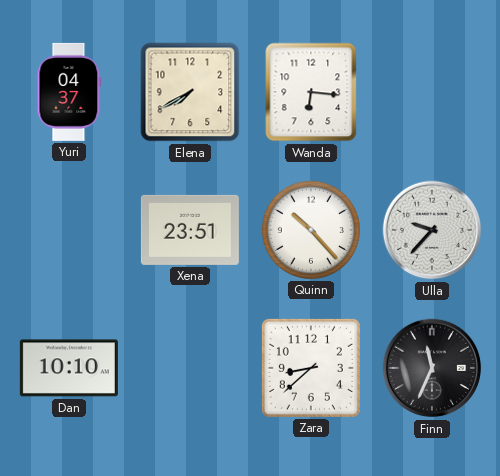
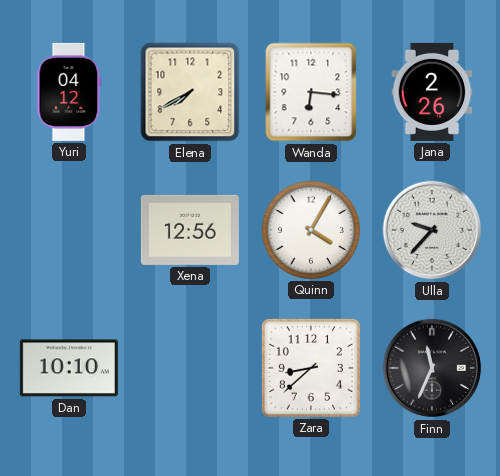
Yuri: 04:37 -> 04:12
Jana: none -> 2:26
Xena: 23:51 -> 12:56
Quinn: 10:23 -> 4:05
